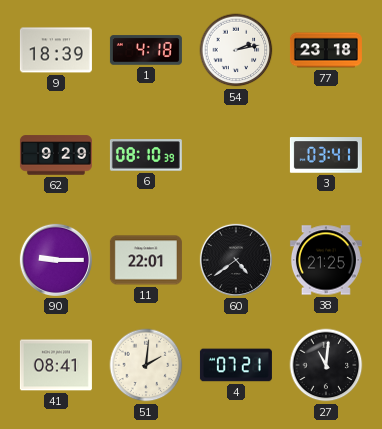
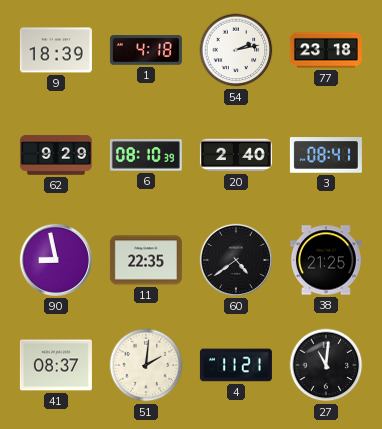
20: none -> 2:40
3: 03:41 -> 08:41
90: 9:15 -> 8:58
11: 22:01 -> 22:35
41: 08:41 -> 08:37
4: 07:21 -> 11:21
